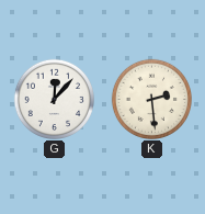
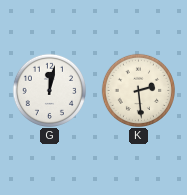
G: 12:07 -> 12:02
